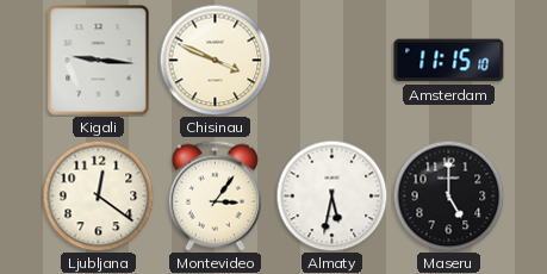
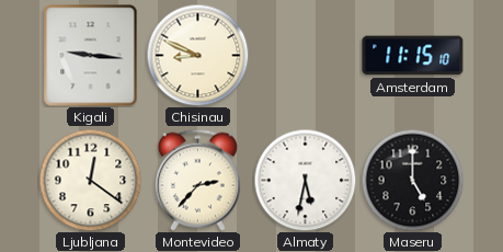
Chisinau: 3:49 -> 8:49
Montevideo: 3:06 -> 2:37
